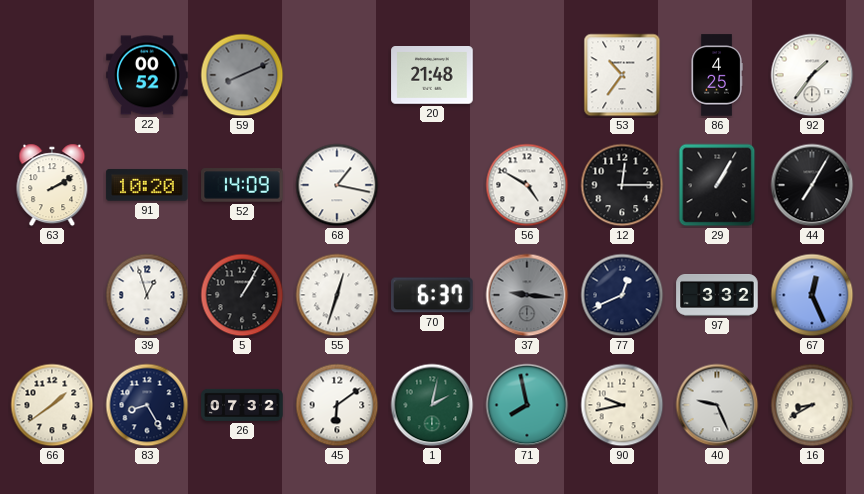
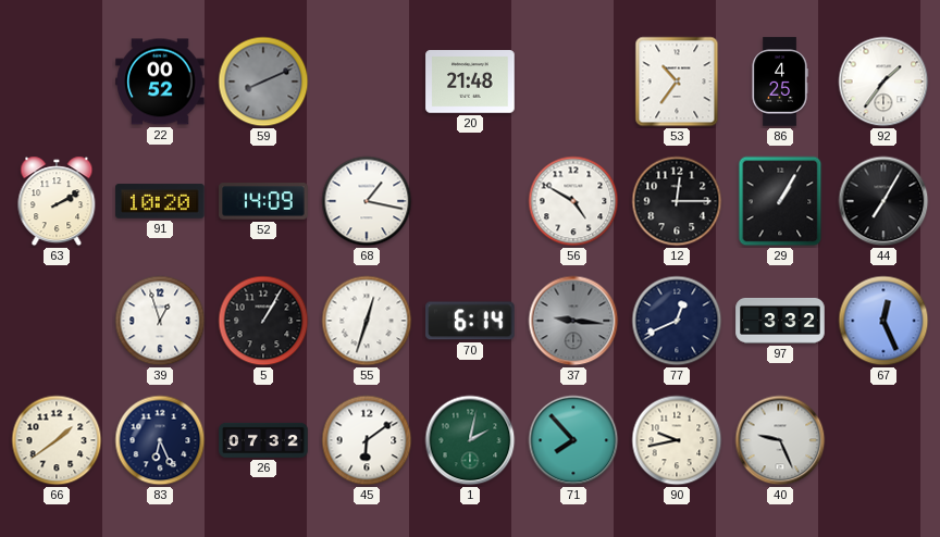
70: 6:37 -> 6:14
83: 8:25 -> 6:26
71: 7:58 -> 7:53
16: 8:40 -> none
